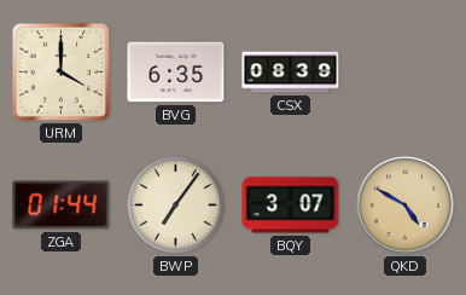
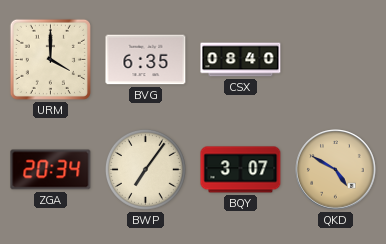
CSX: 08:39 -> 08:40
ZGA: 01:44 -> 20:34
